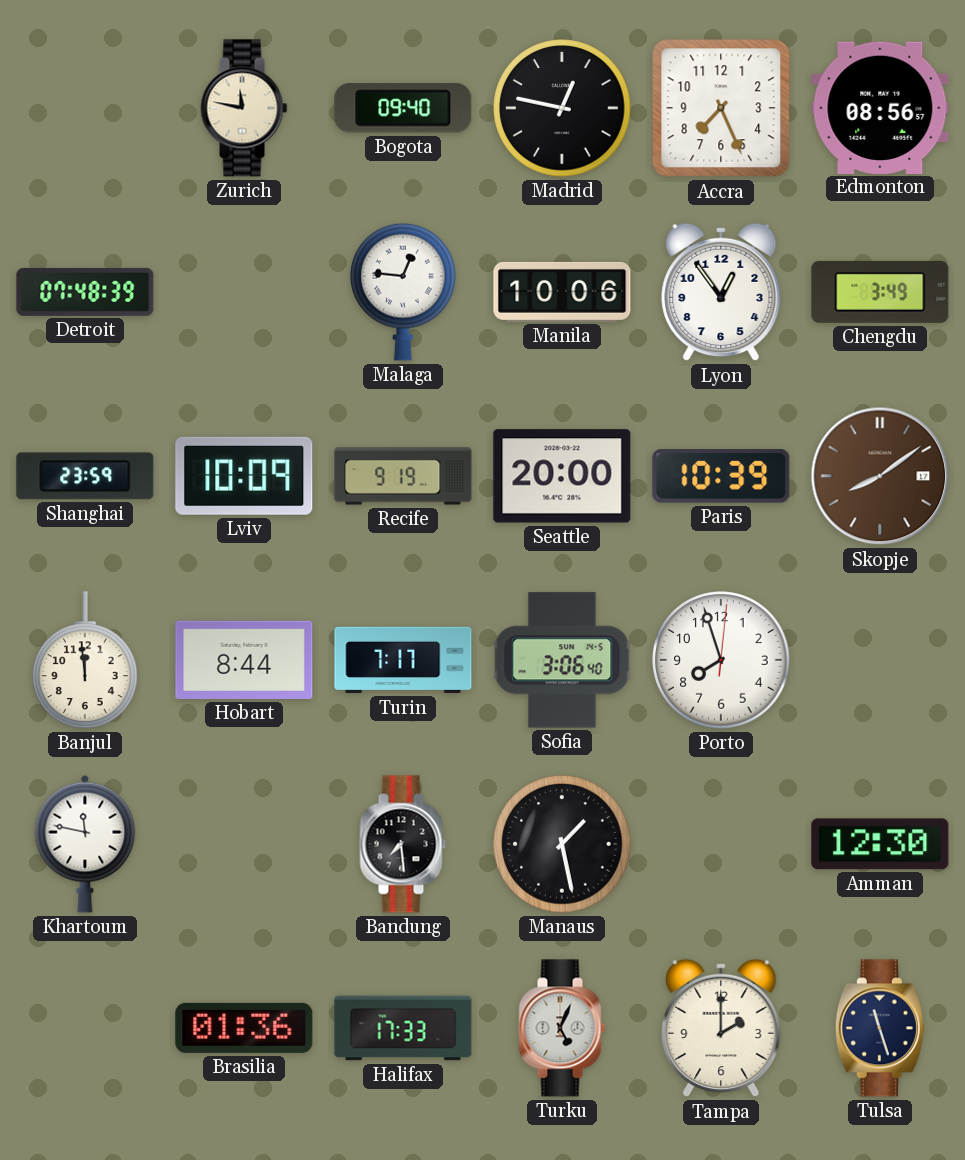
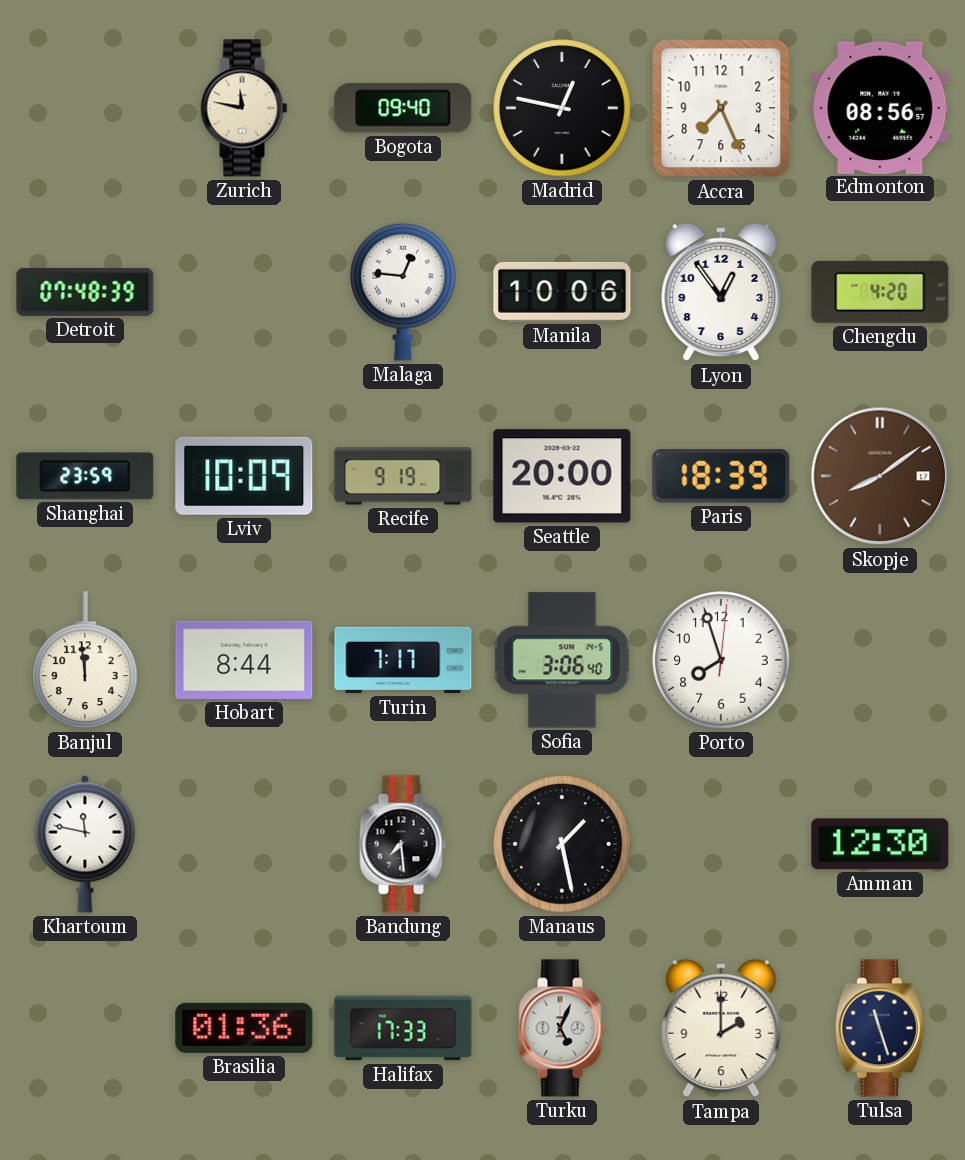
Chengdu: 3:49 -> 4:20
Paris: 10:39 -> 18:39
